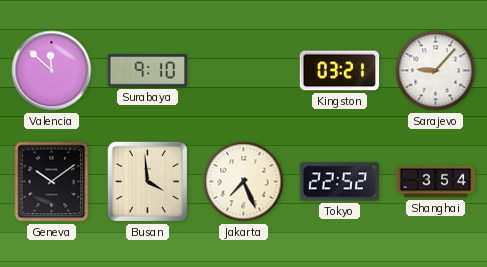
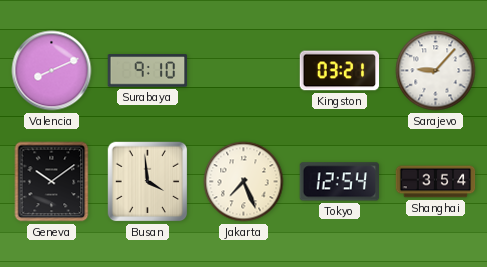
Valencia: 11:52 -> 8:11
Tokyo: 22:52 -> 12:54
